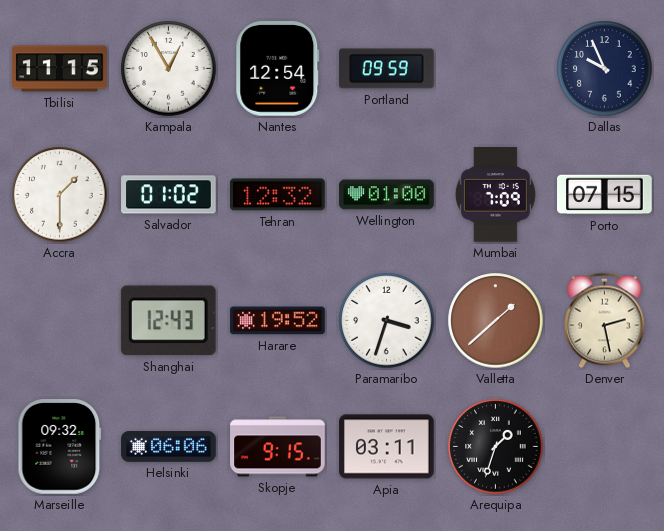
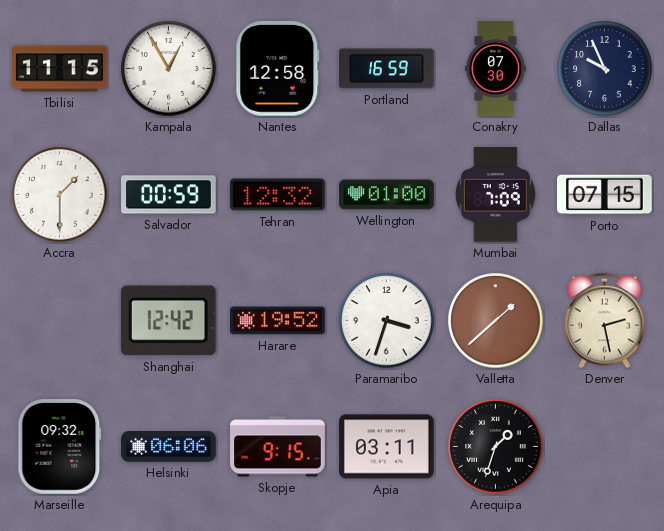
Nantes: 12:54 -> 12:58
Portland: 09:59 -> 16:59
Conakry: none -> 07:30
Salvador: 01:02 -> 00:59
Shanghai: 12:43 -> 12:42
